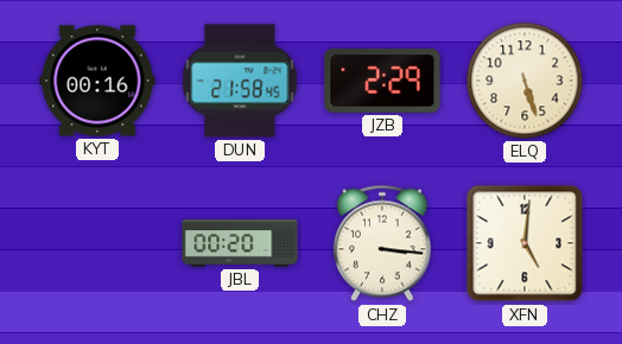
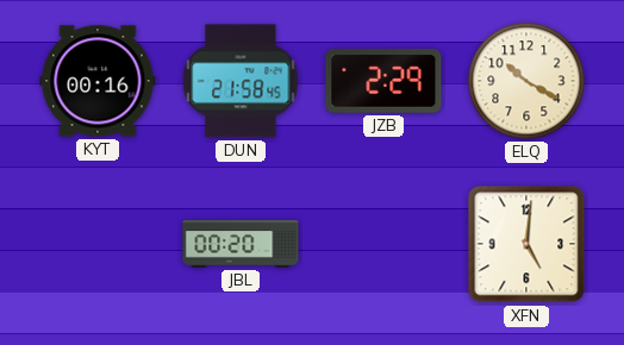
ELQ: 5:27 -> 10:20
CHZ: 3:16 -> none
